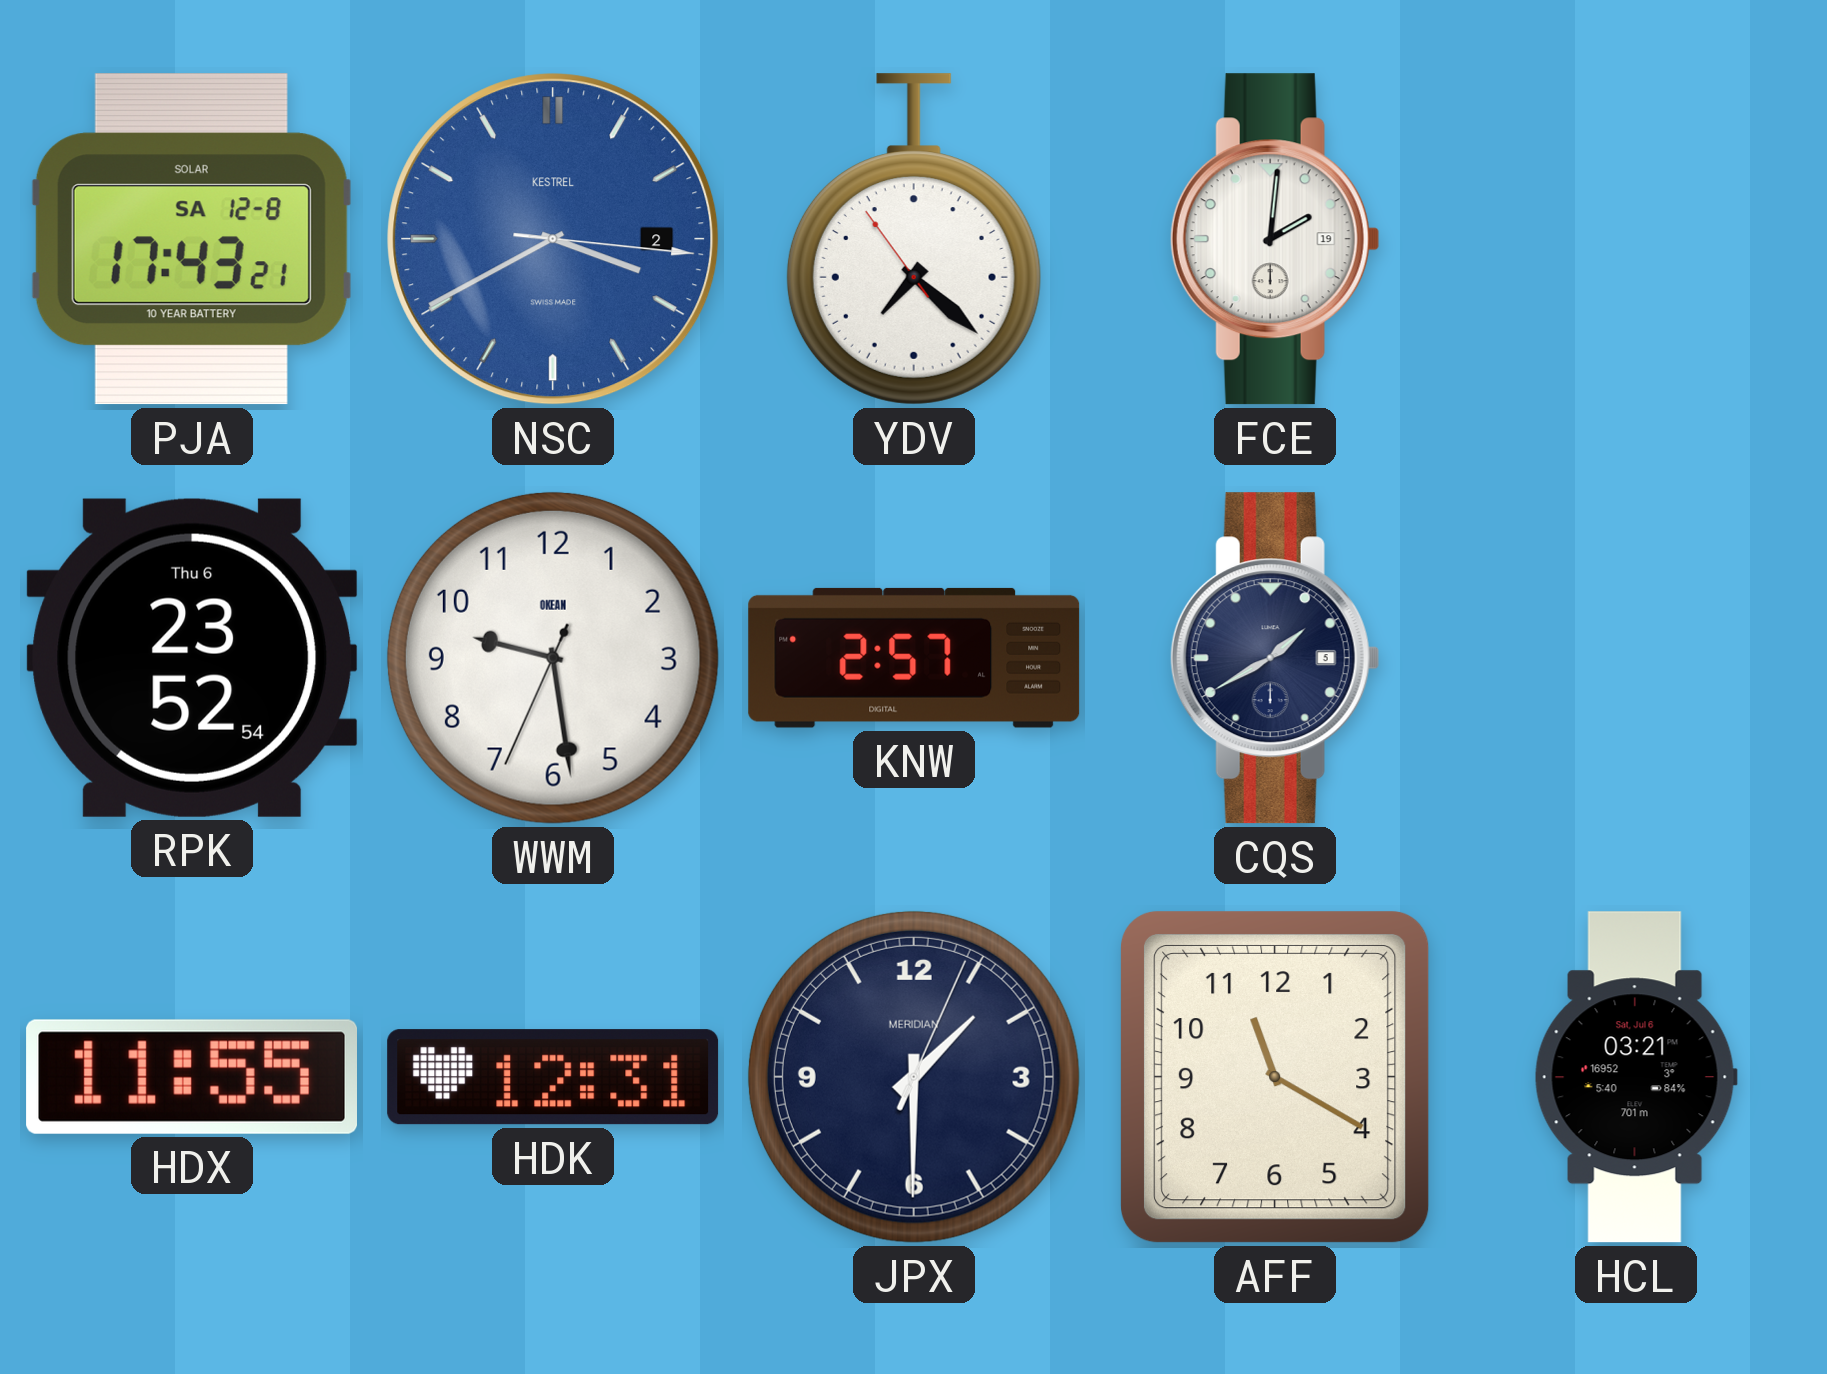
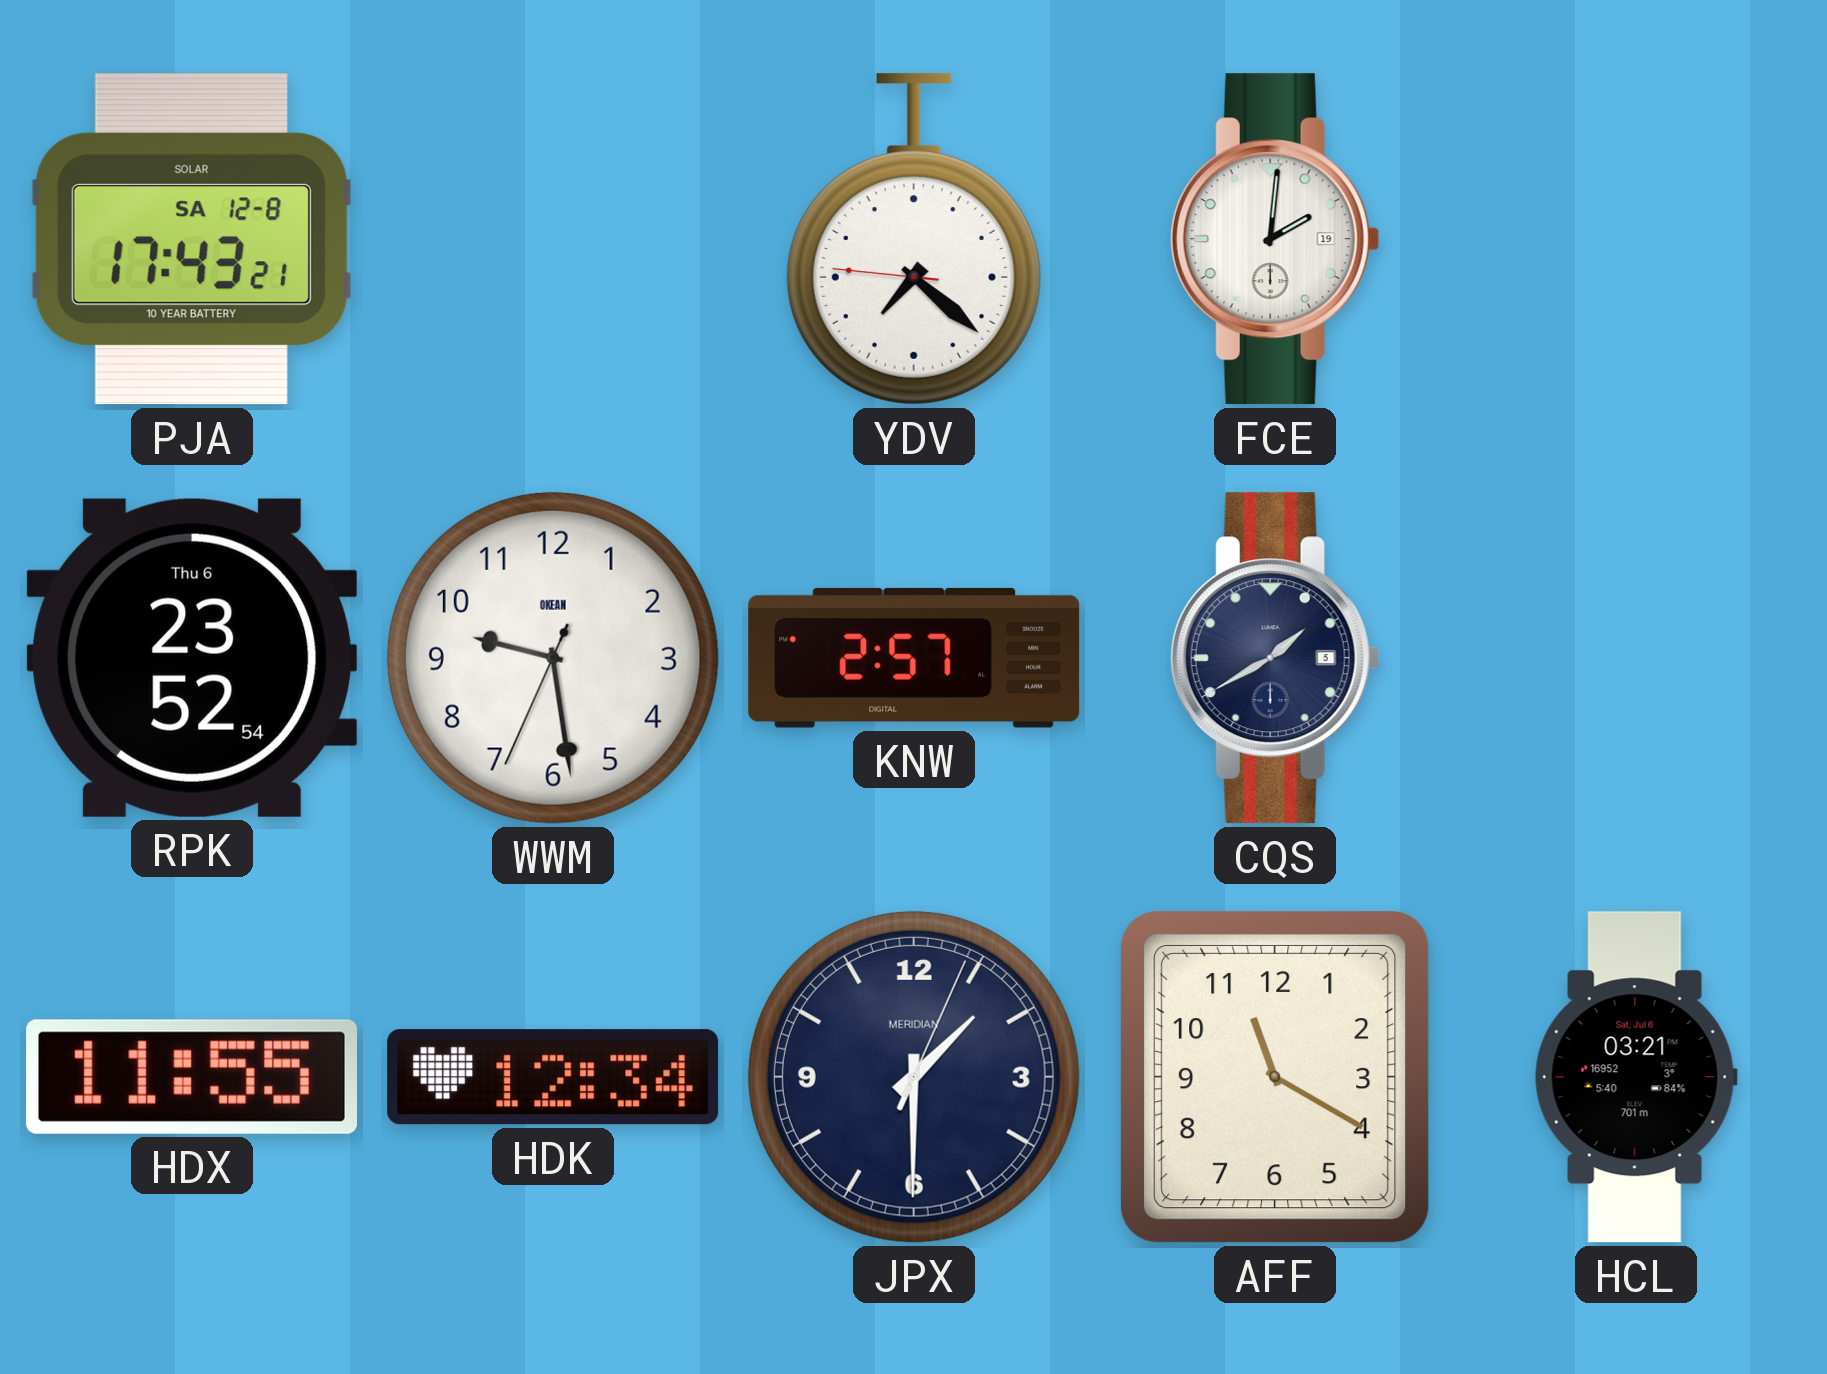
NSC: 3:40 -> none
YDV: 7:21:54 -> 7:21:46
HDK: 12:31 -> 12:34
